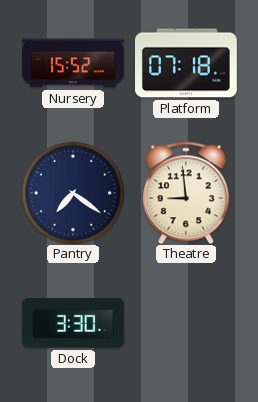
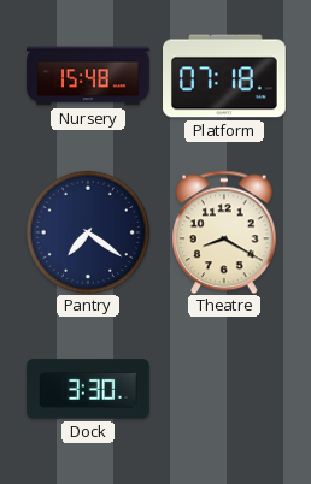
Nursery: 15:52 -> 15:48
Theatre: 8:59 -> 8:20
